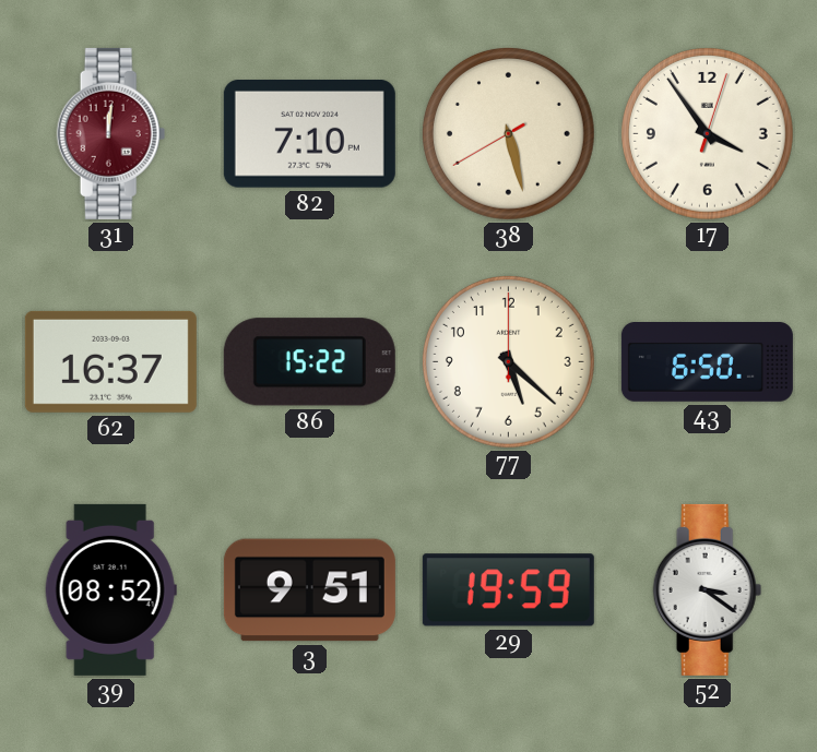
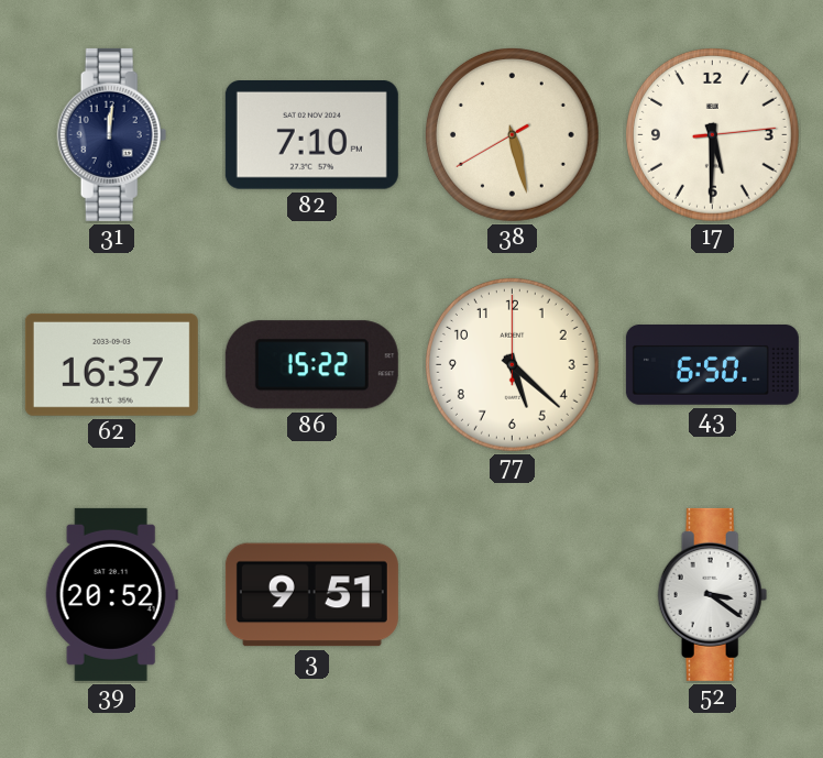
31 dial: burgundy -> navy
17: 3:54 -> 5:30
39: 08:52 -> 20:52
29: 19:59 -> none
